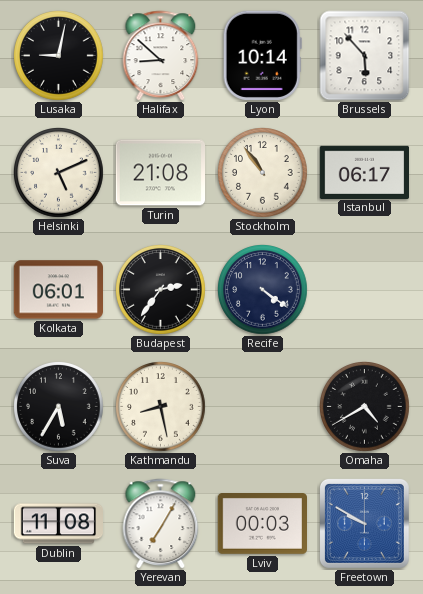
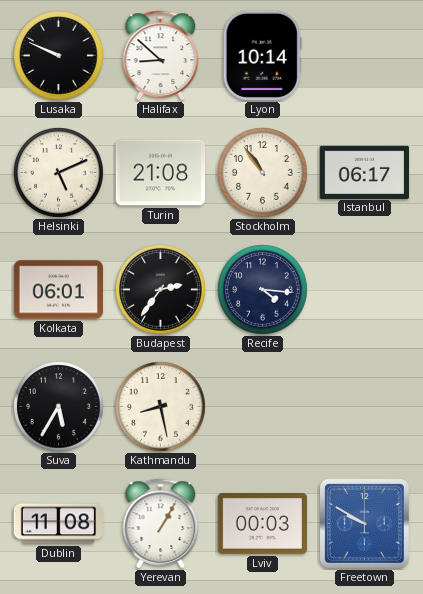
Lusaka: 9:02 -> 9:49
Brussels: 5:53 -> none
Recife: 4:21 -> 4:16
Omaha: 4:40 -> none
Yerevan: 7:05 -> 1:05
